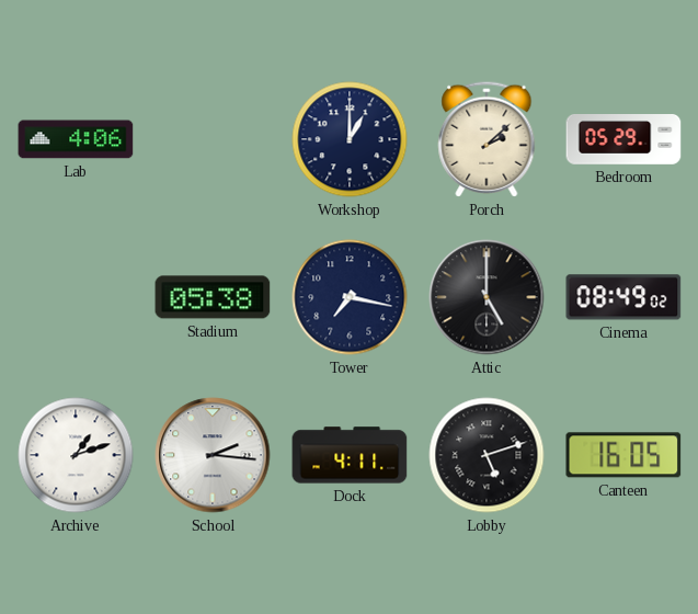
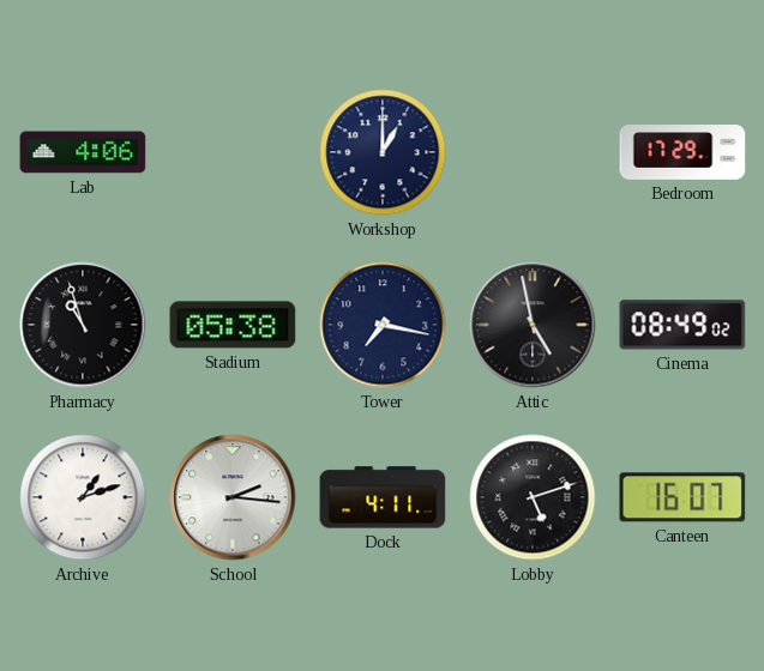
Porch: 2:08 -> none
Bedroom: 05:29 -> 17:29
Pharmacy: none -> 10:57
Attic: 5:00 -> 4:58
Canteen: 16:05 -> 16:07
